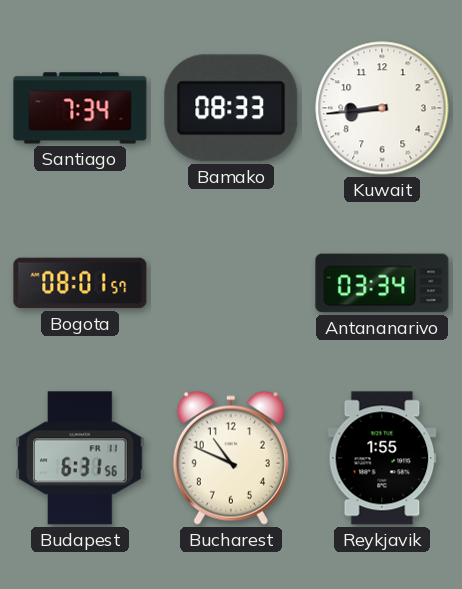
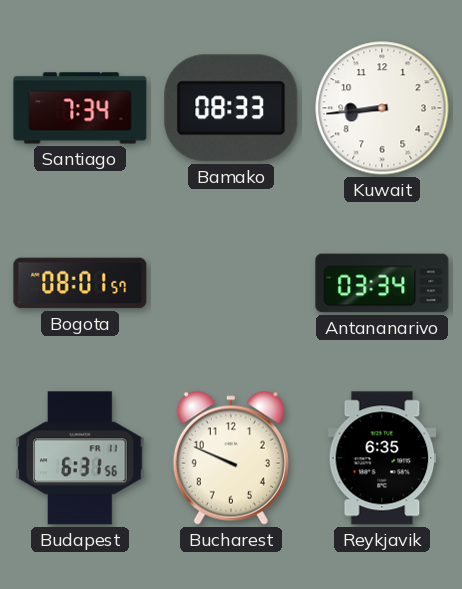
Bucharest: 10:49 -> 9:49
Reykjavik: 1:55 -> 6:35
